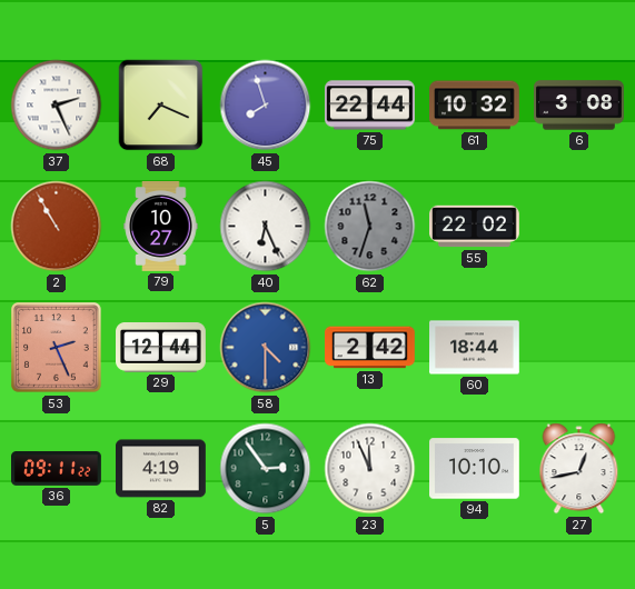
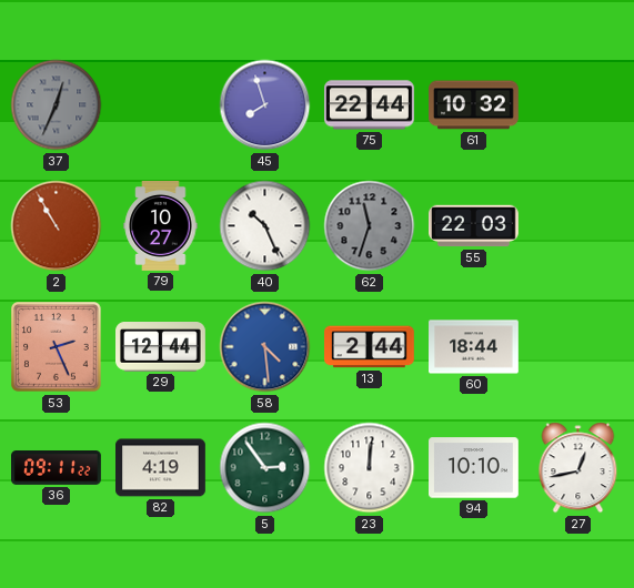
37: 2:26 -> 12:34
37 dial: white -> grey
68: 7:19 -> none
6: 3:08 -> none
40: 6:26 -> 10:26
55: 22:02 -> 22:03
58: 4:30 -> 4:29
13: 2:42 -> 2:44
23: 11:56 -> 12:01
